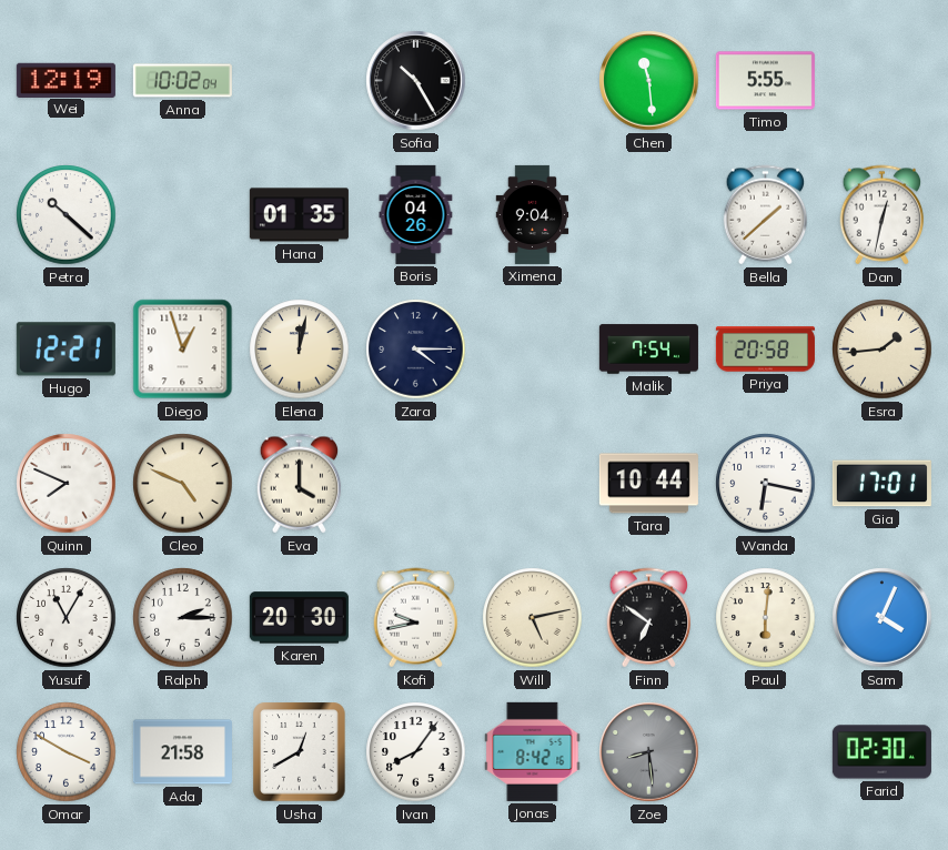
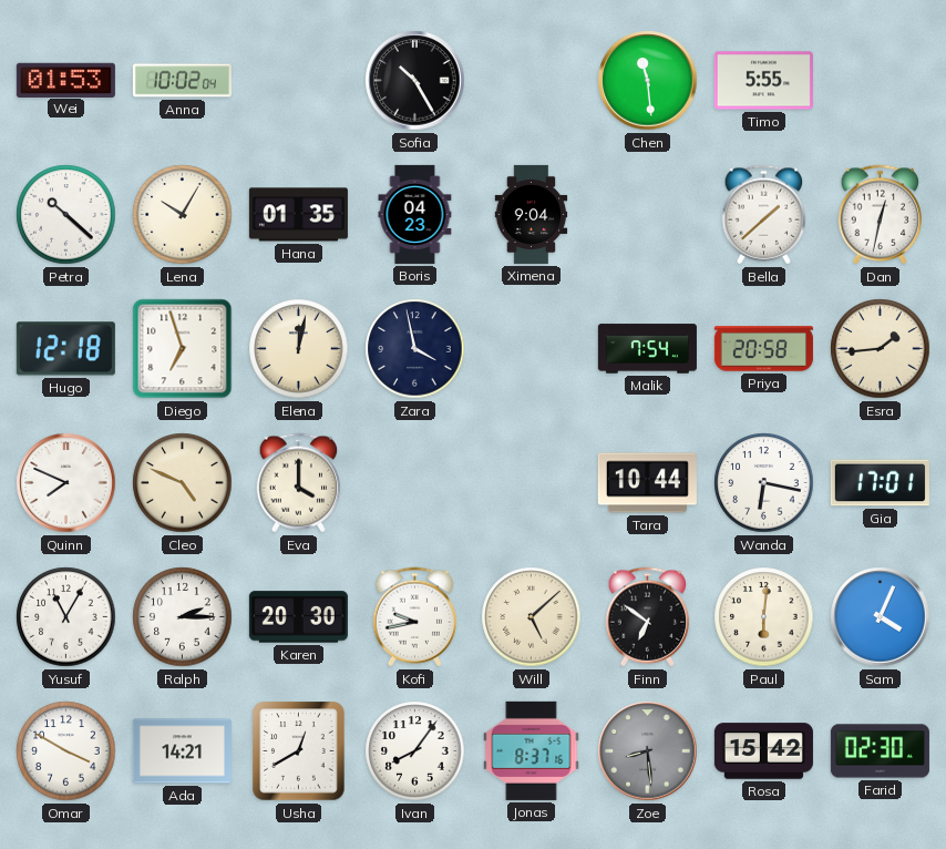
Wei: 12:19 -> 01:53
Lena: none -> 10:05
Boris: 04:26 -> 04:23
Hugo: 12:21 -> 12:18
Diego: 12:57 -> 6:57
Zara: 4:15 -> 3:58
Will: 5:13 -> 5:08
Ada: 21:58 -> 14:21
Jonas: 8:42 -> 8:37
Rosa: none -> 15:42
